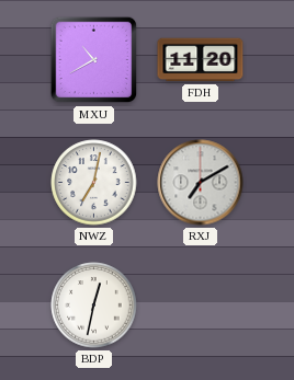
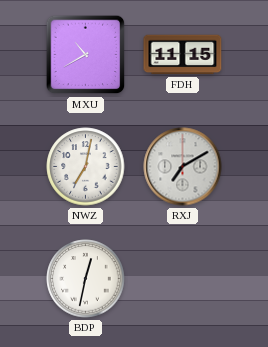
FDH: 11:20 -> 11:15
